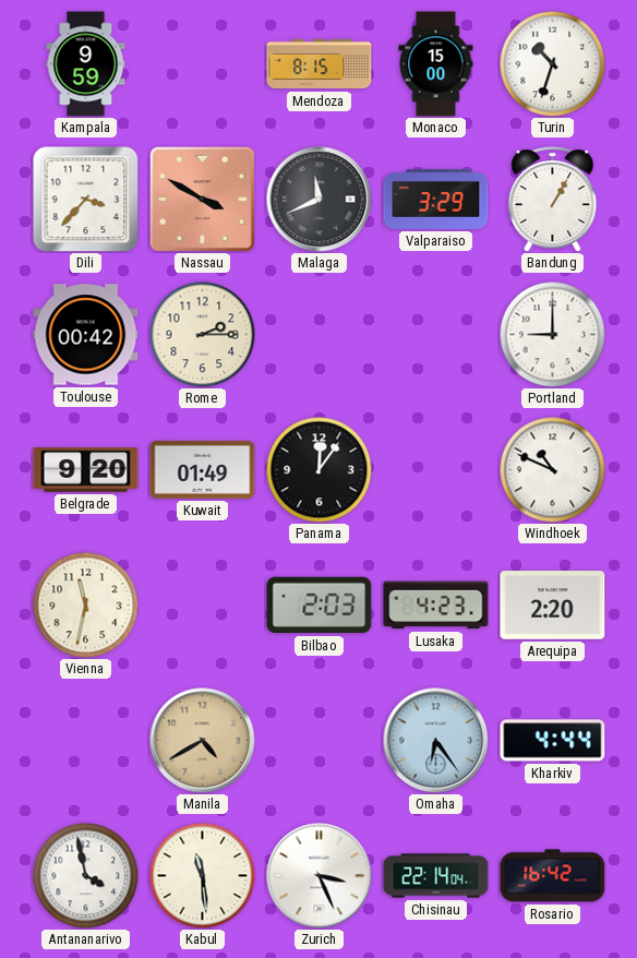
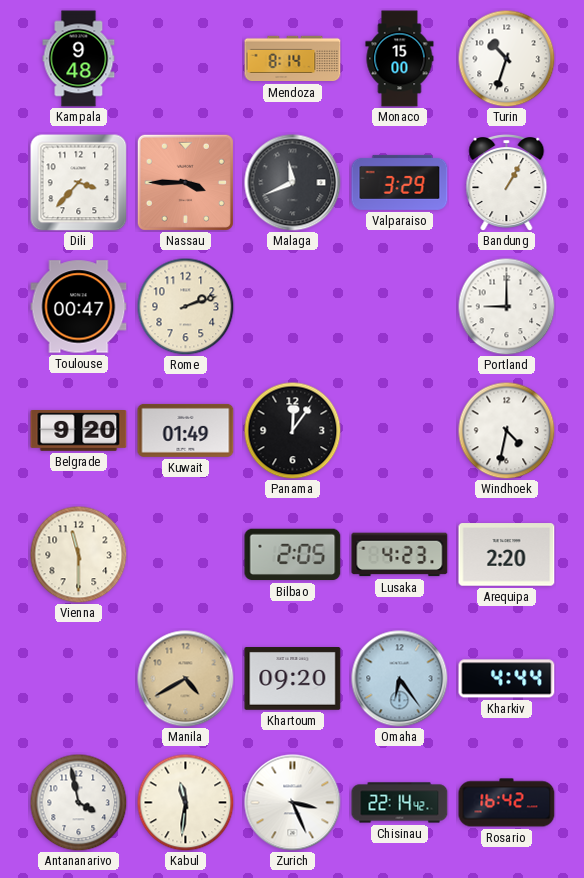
Kampala: 9:59 -> 9:48
Mendoza: 8:15 -> 8:14
Nassau: 3:50 -> 3:45
Toulouse: 00:42 -> 00:47
Rome: 2:15 -> 2:12
Windhoek: 10:49 -> 4:32
Vienna: 11:32 -> 11:30
Bilbao: 2:03 -> 2:05
Khartoum: none -> 09:20
Kabul: 11:29 -> 11:31
Chisinau: 22:14:04 -> 22:14:42
